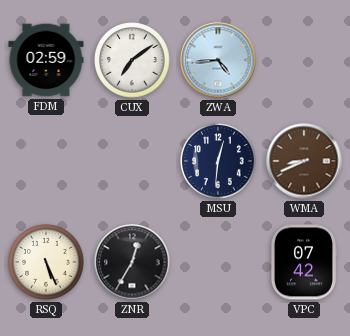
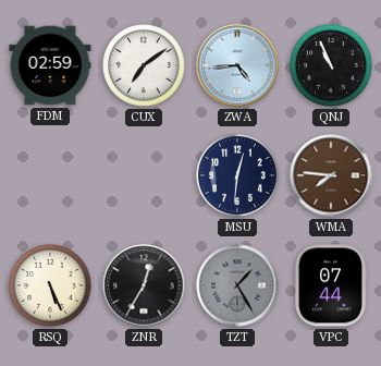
QNJ: none -> 10:56
WMA: 8:41 -> 7:46
TZT: none -> 1:25
VPC: 07:42 -> 07:44
